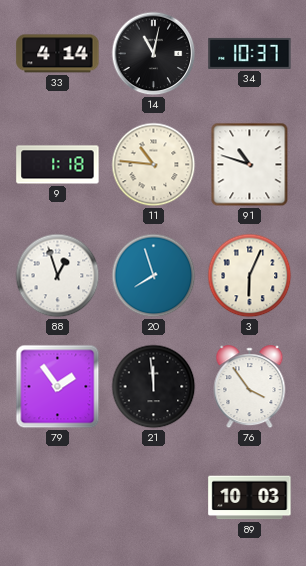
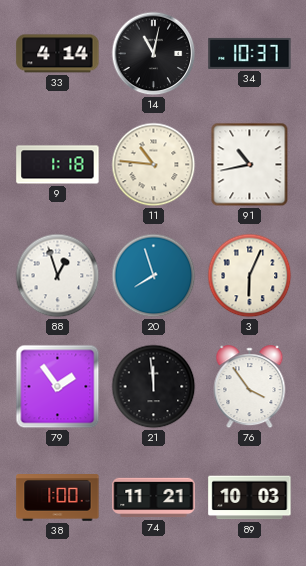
91: 10:48 -> 10:43
38: none -> 1:00
74: none -> 11:21
